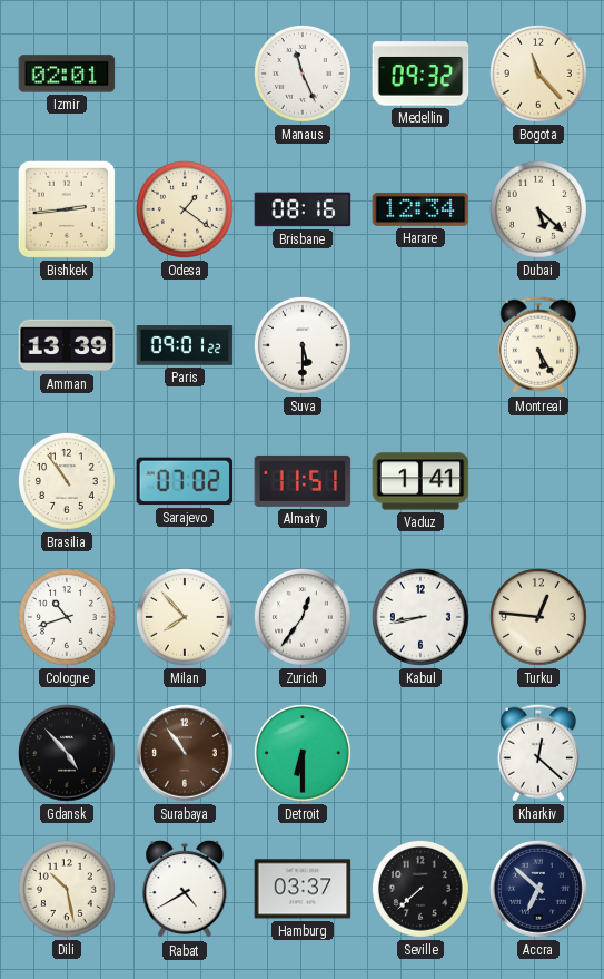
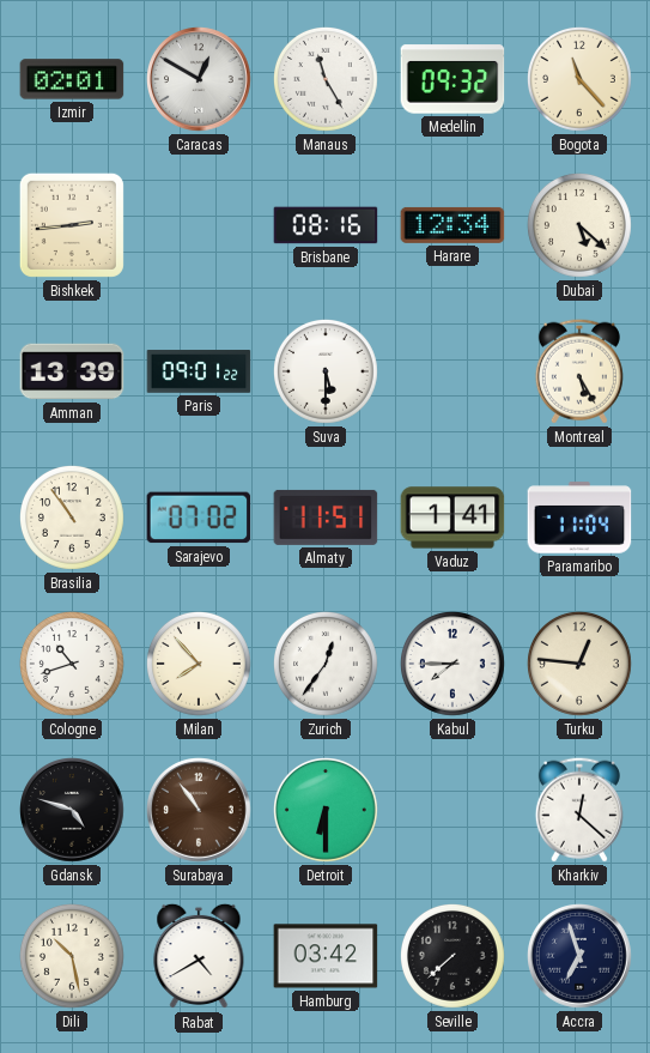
Caracas: none -> 12:50
Manaus: 11:26 -> 11:25
Odesa: 1:21 -> none
Paramaribo: none -> 11:04
Kabul: 8:43 -> 7:45
Gdansk: 4:53 -> 4:48
Hamburg: 03:37 -> 03:42
Accra: 6:52 -> 6:57
